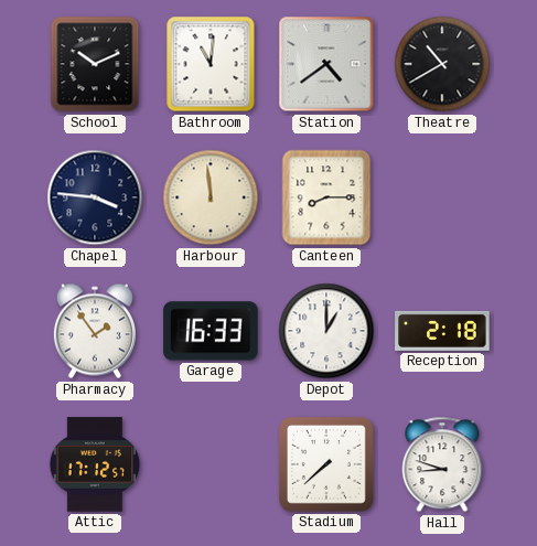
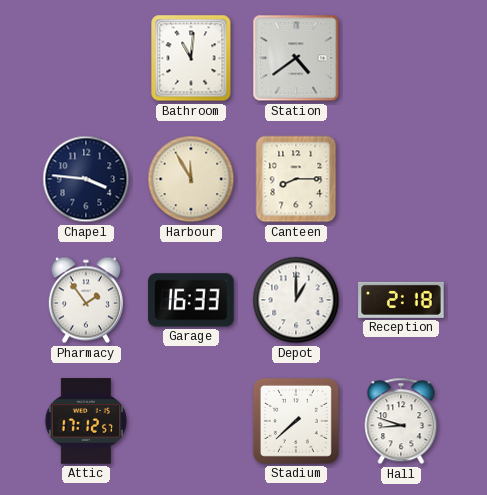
School: 10:11 -> none
Theatre: 10:40 -> none
Harbour: 11:59 -> 11:55
